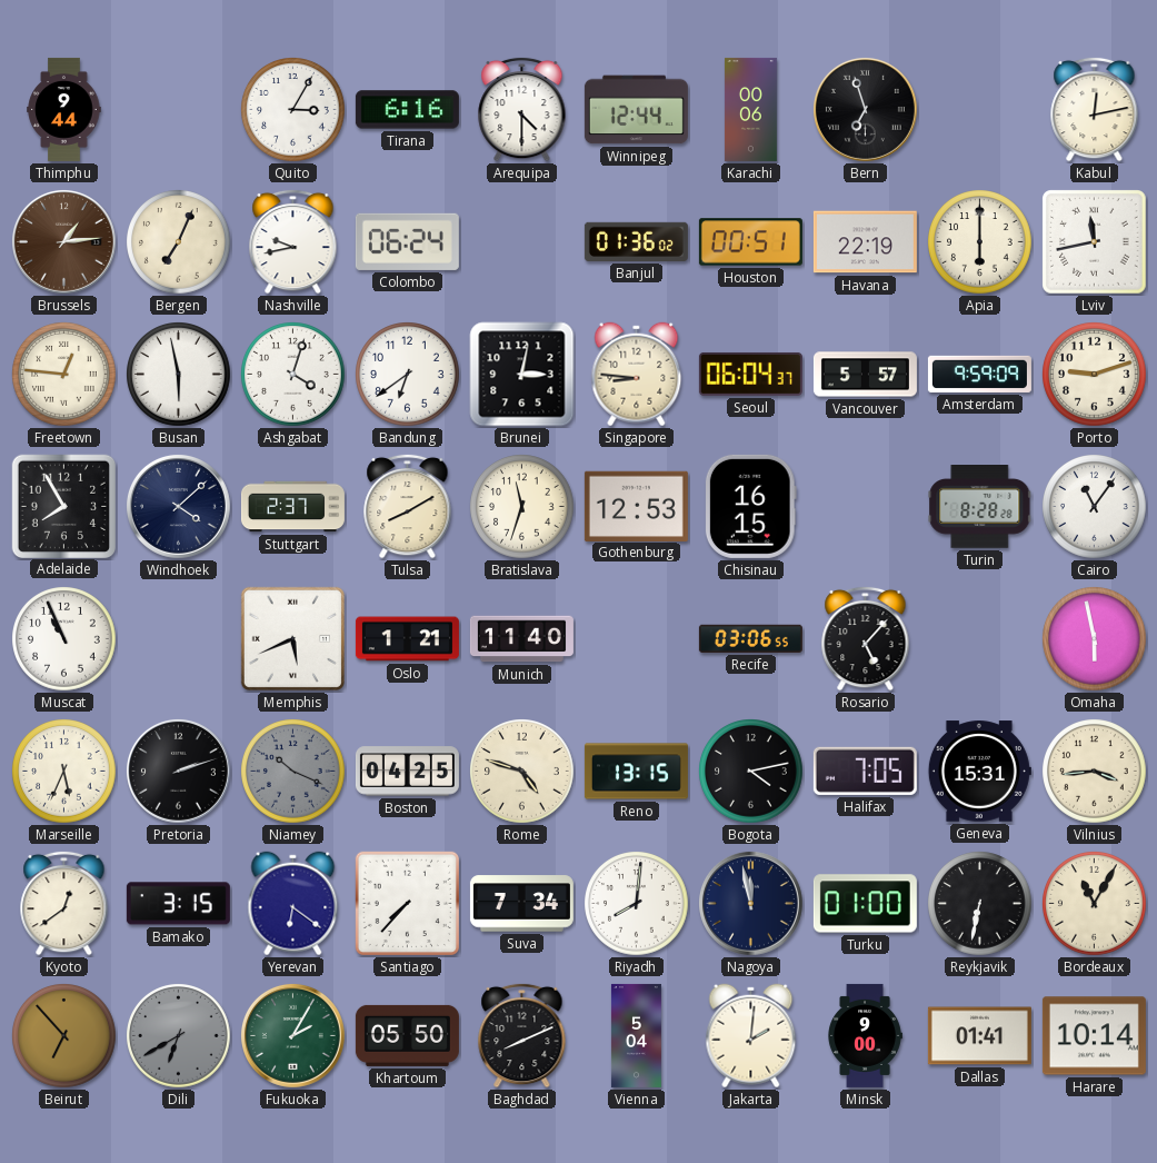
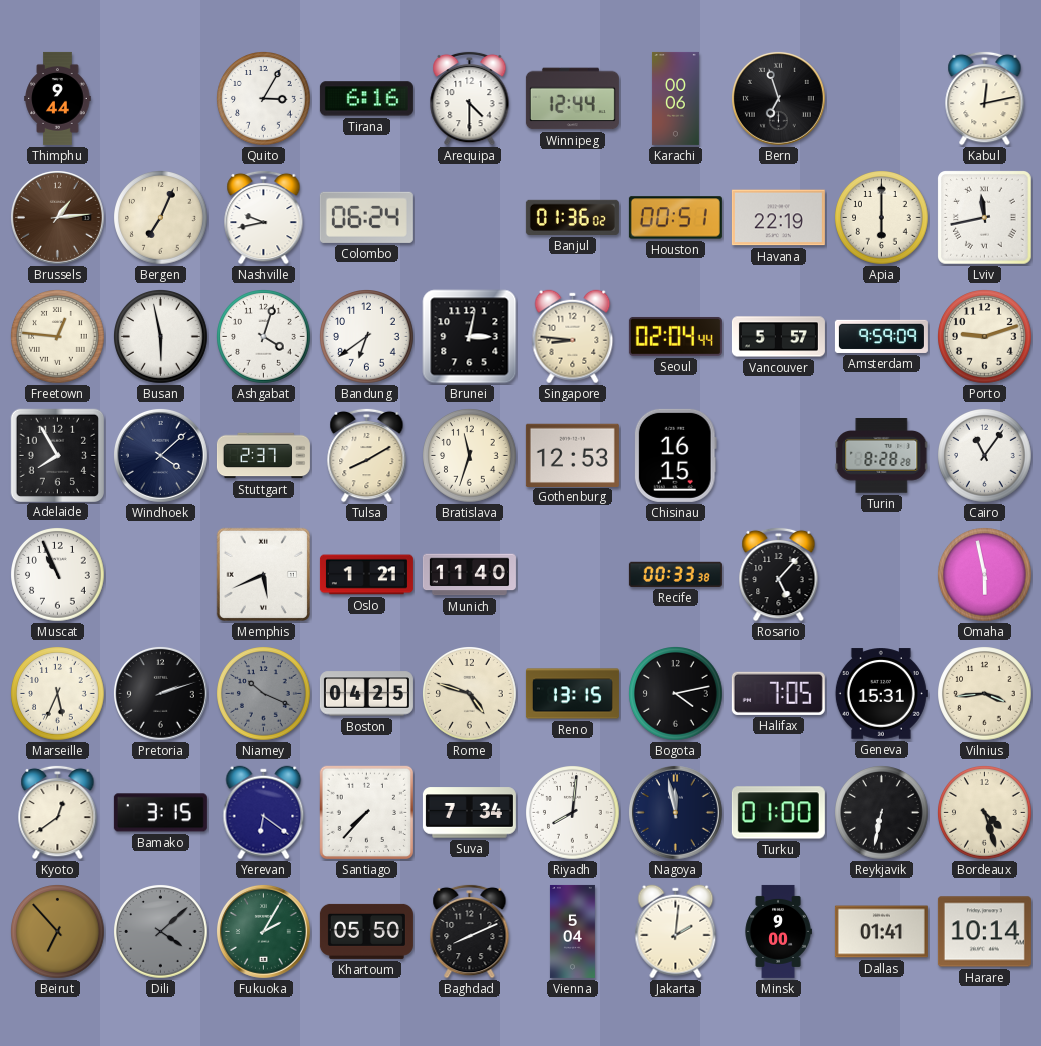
Seoul: 06:04 -> 02:04
Recife: 03:06 -> 00:33
Bordeaux: 11:05 -> 4:27
Dili: 6:40 -> 4:08
